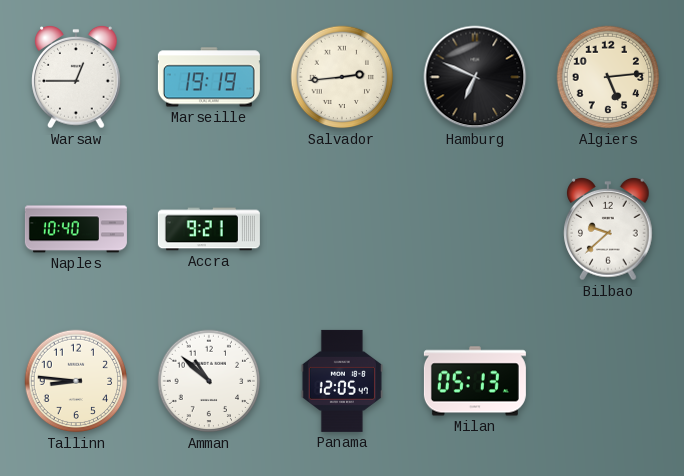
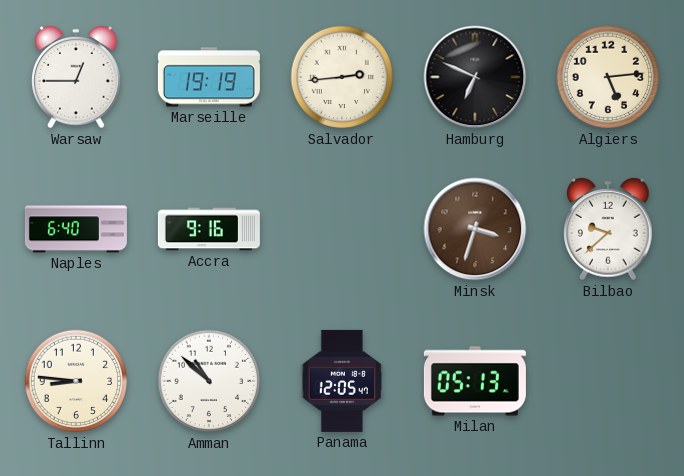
Naples: 10:40 -> 6:40
Accra: 9:21 -> 9:16
Minsk: none -> 3:33
